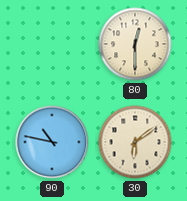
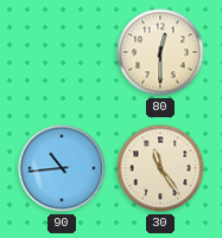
90: 10:47 -> 10:44
30: 6:09 -> 11:24
